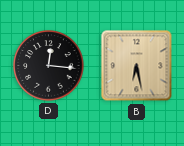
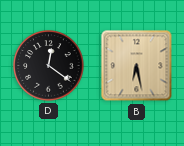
D: 12:16 -> 12:21
